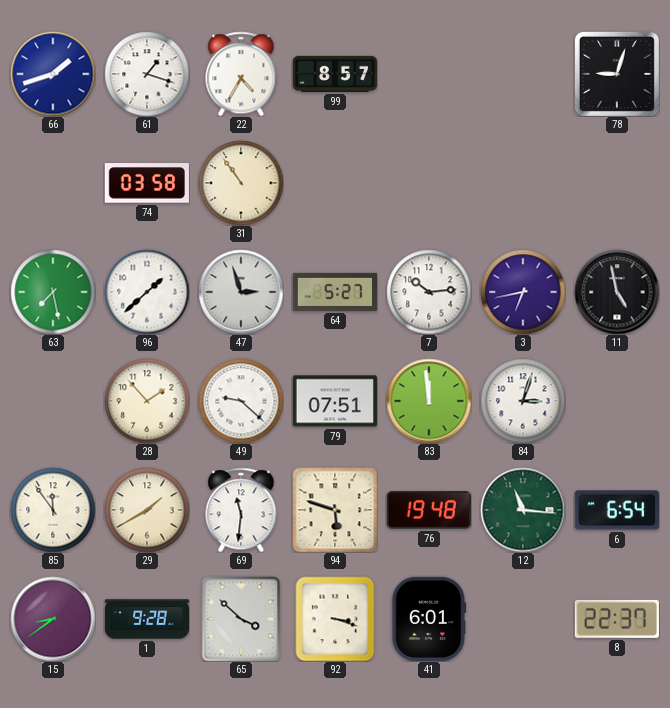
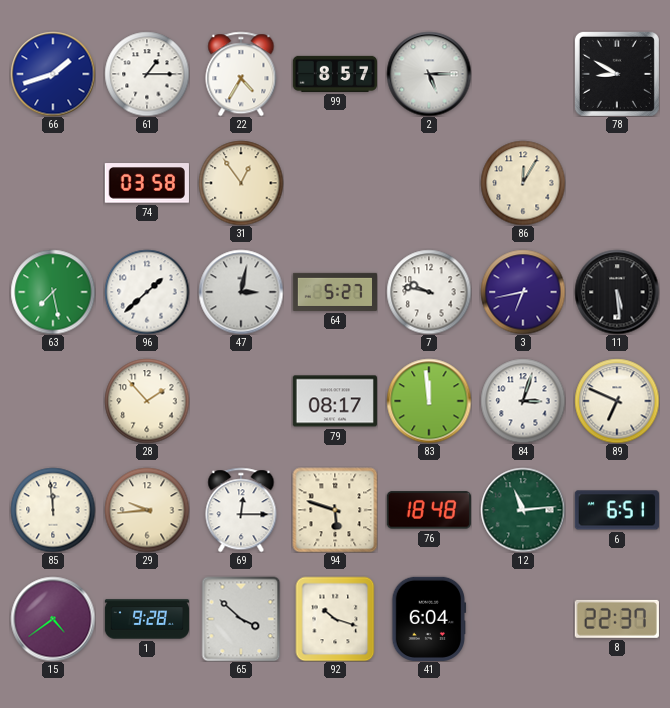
61: 1:18 -> 1:15
2: none -> 5:15
78: 9:03 -> 8:50
31: 10:54 -> 12:54
86: none -> 12:05
47: 2:57 -> 3:02
7: 10:14 -> 9:47
11: 4:58 -> 5:29
49: 9:22 -> none
79: 07:51 -> 08:17
89: none -> 6:49
85: 11:54 -> 11:59
29: 1:40 -> 9:44
69: 11:31 -> 12:15
76: 19:48 -> 18:48
12: 11:16 -> 11:14
6: 6:54 -> 6:51
15: 8:39 -> 4:39
92: 3:18 -> 10:18
41: 6:01 -> 6:04
